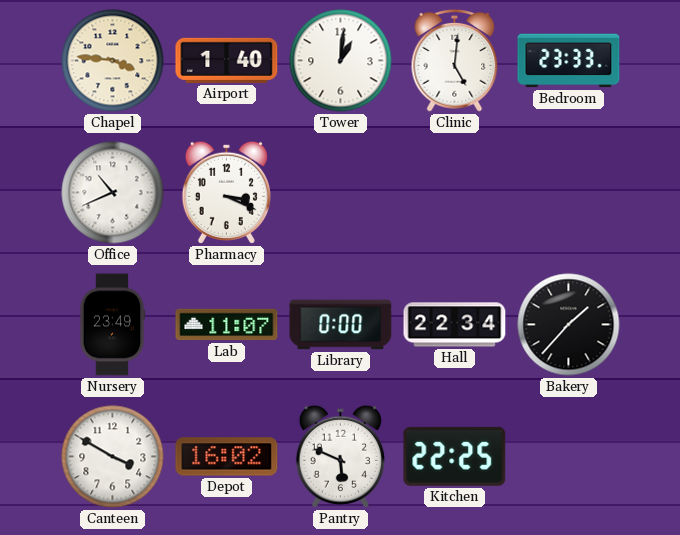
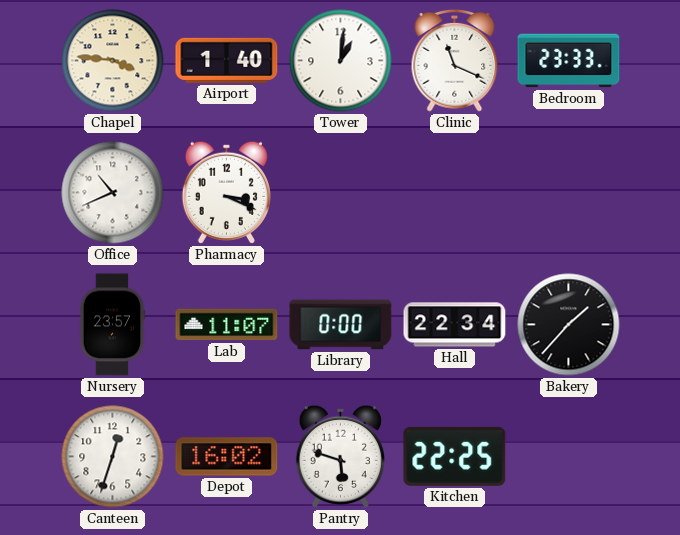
Clinic: 5:01 -> 11:19
Nursery: 23:49 -> 23:57
Canteen: 3:50 -> 12:33
Pantry: 5:49 -> 5:48
